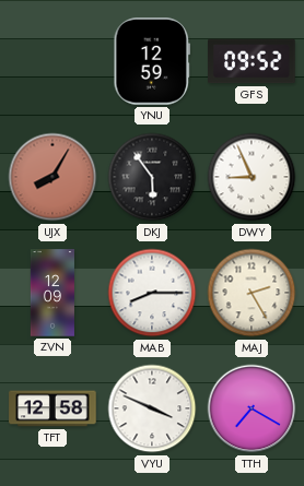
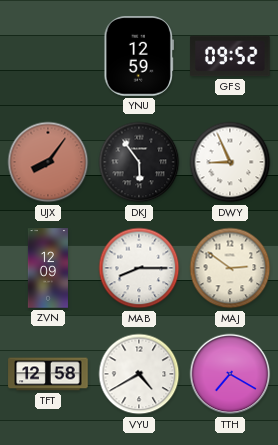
UJX: 8:05 -> 8:06
MAJ: 2:25 -> 2:51
VYU: 3:49 -> 4:40
